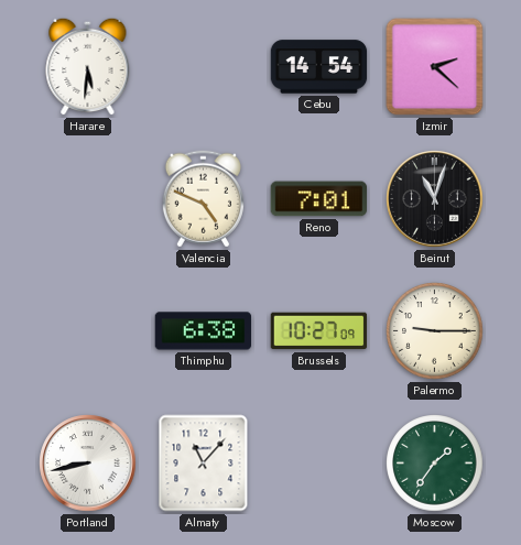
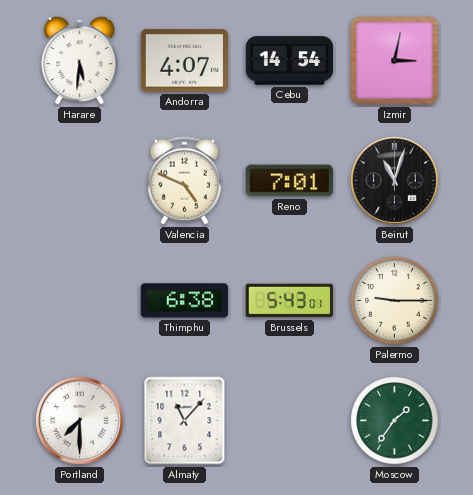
Andorra: none -> 4:07
Izmir: 2:22 -> 3:02
Brussels: 10:27 -> 5:43
Portland: 8:43 -> 7:30
